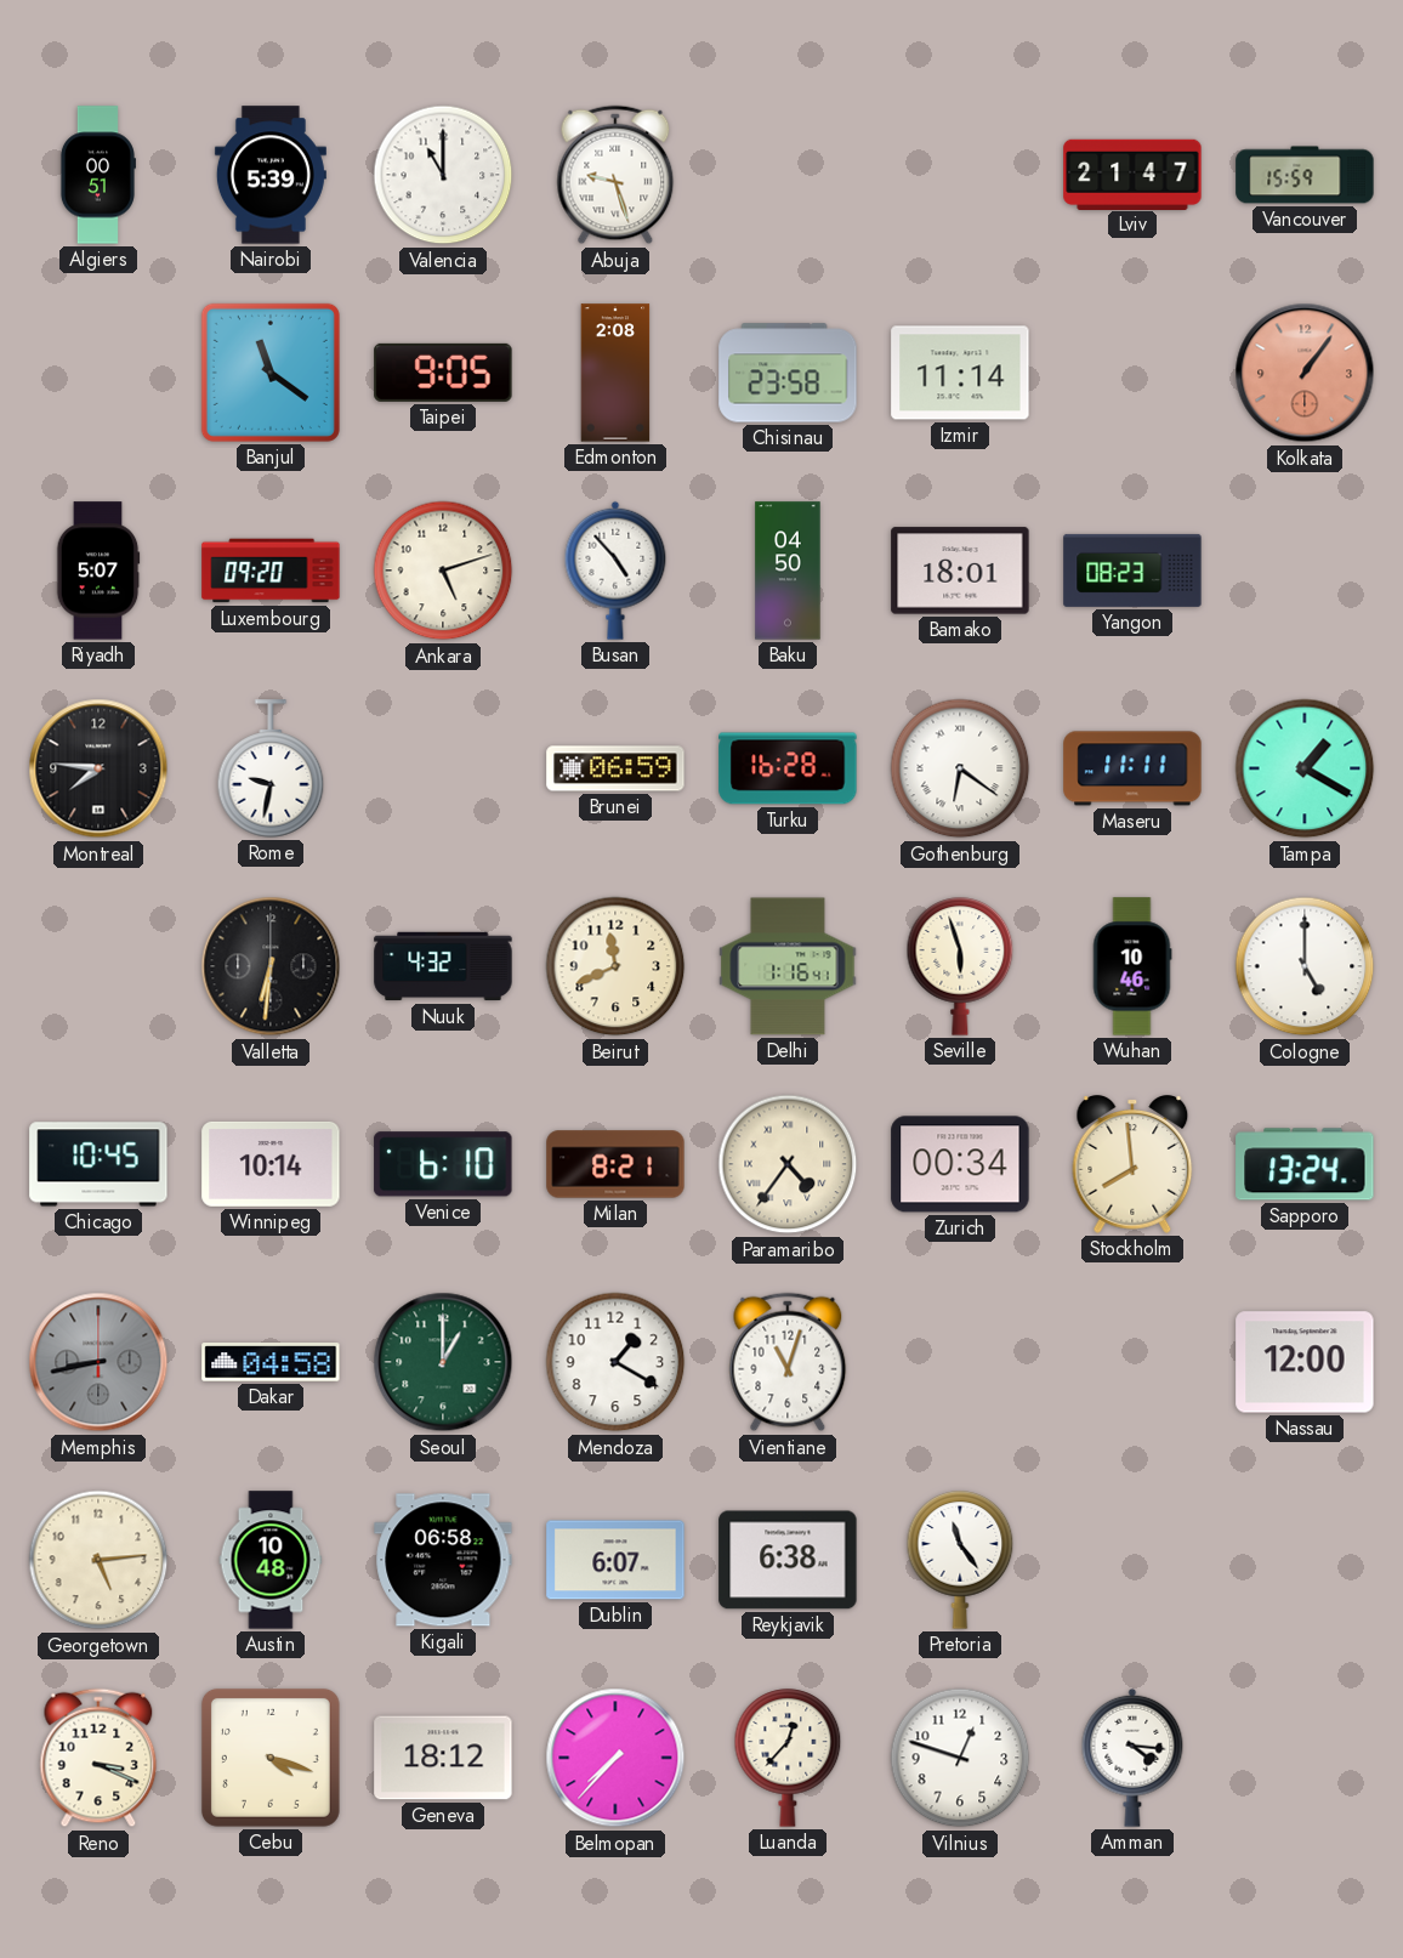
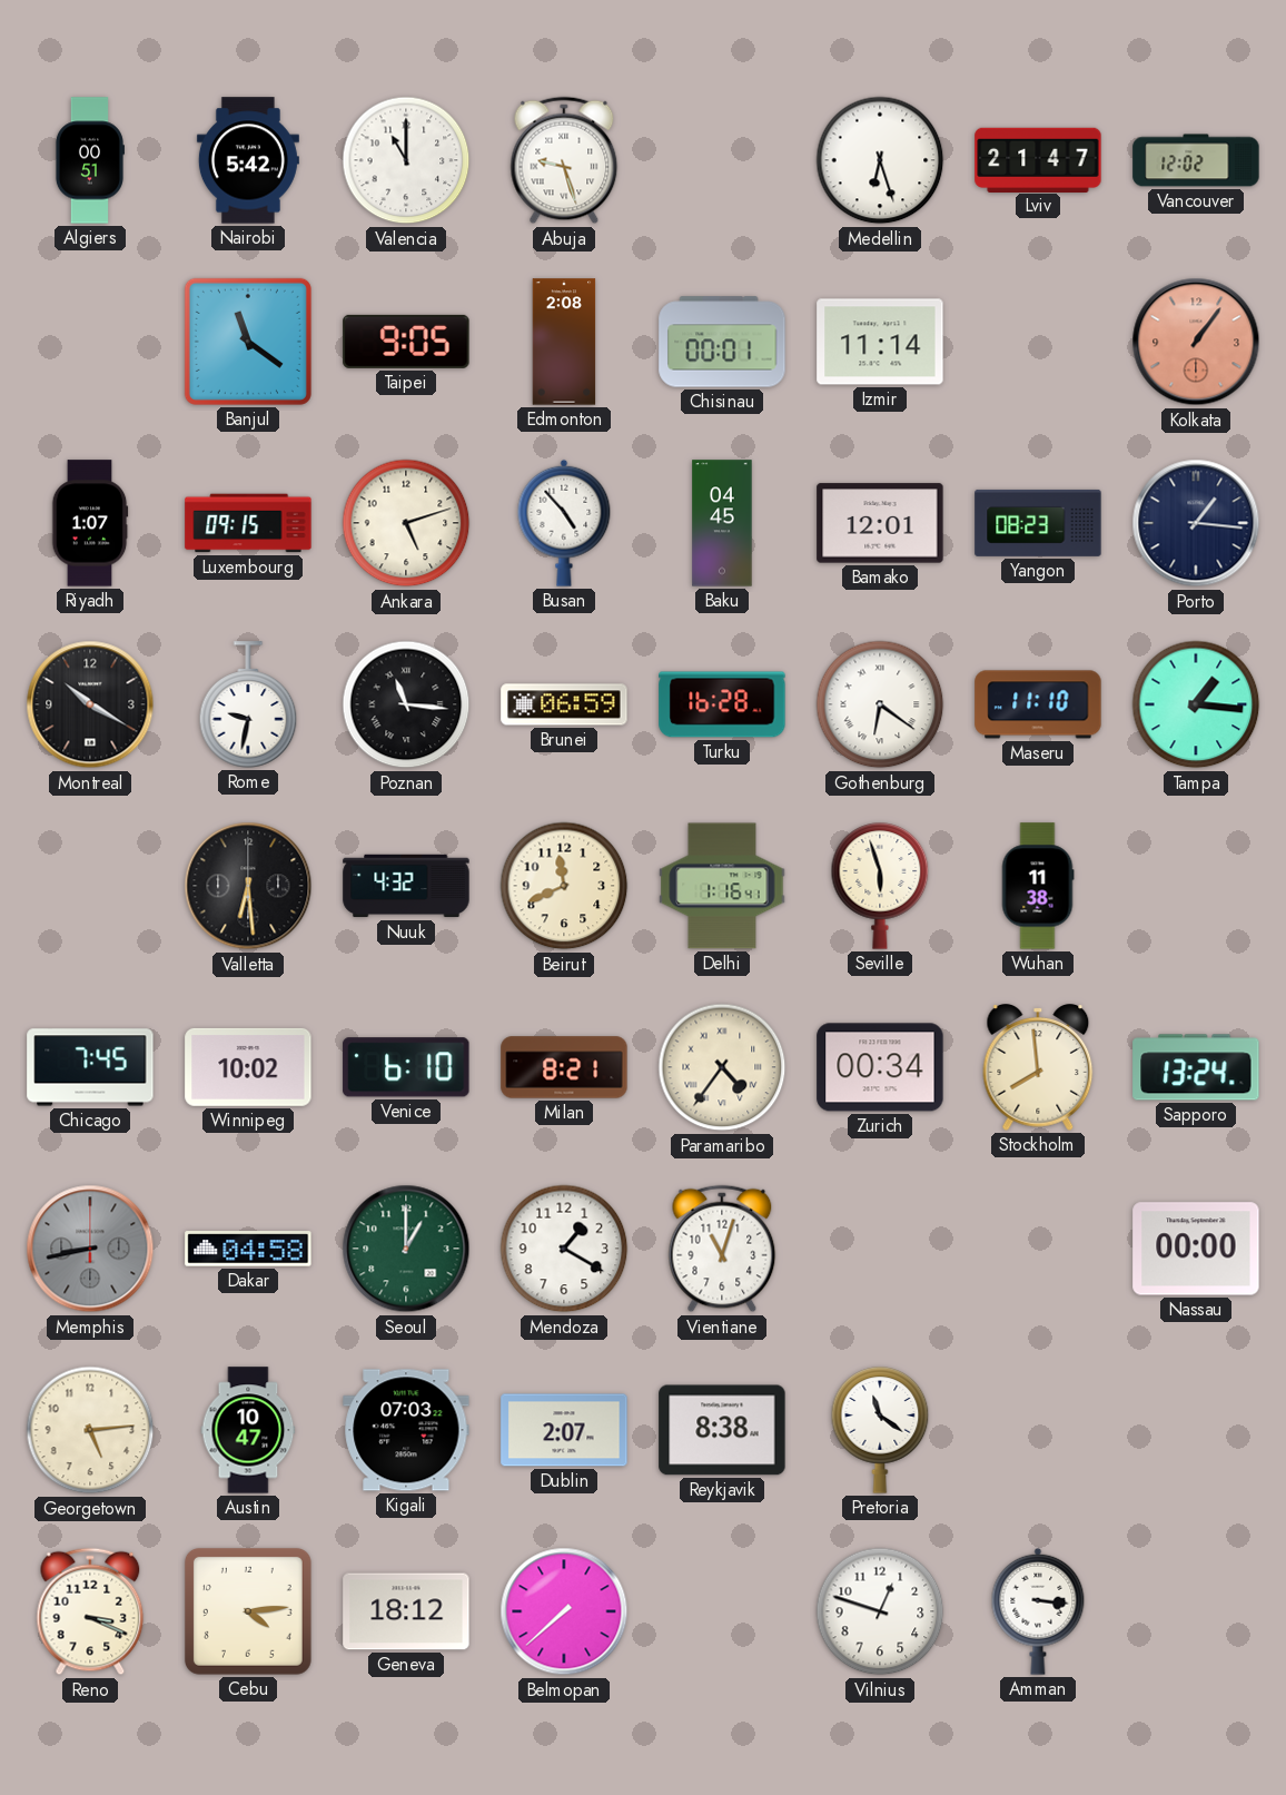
Nairobi: 5:39 -> 5:42
Medellin: none -> 6:27
Vancouver: 15:59 -> 12:02
Chisinau: 23:58 -> 00:01
Riyadh: 5:07 -> 1:07
Luxembourg: 09:20 -> 09:15
Baku: 04:50 -> 04:45
Bamako: 18:01 -> 12:01
Porto: none -> 1:16
Montreal: 7:46 -> 10:20
Poznan: none -> 11:16
Maseru: 11:11 -> 11:10
Tampa: 1:20 -> 1:16
Valletta: 6:31 -> 6:29
Wuhan: 10:46 -> 11:38
Cologne: 5:00 -> none
Chicago: 10:45 -> 7:45
Winnipeg: 10:14 -> 10:02
Nassau: 12:00 -> 00:00
Austin: 10:48 -> 10:47
Kigali: 06:58 -> 07:03
Dublin: 6:07 -> 2:07
Reykjavik: 6:38 -> 8:38
Pretoria: 11:24 -> 11:21
Cebu: 4:18 -> 4:14
Belmopan: 7:37 -> 7:38
Luanda: 12:37 -> none
Amman: 4:16 -> 3:16
